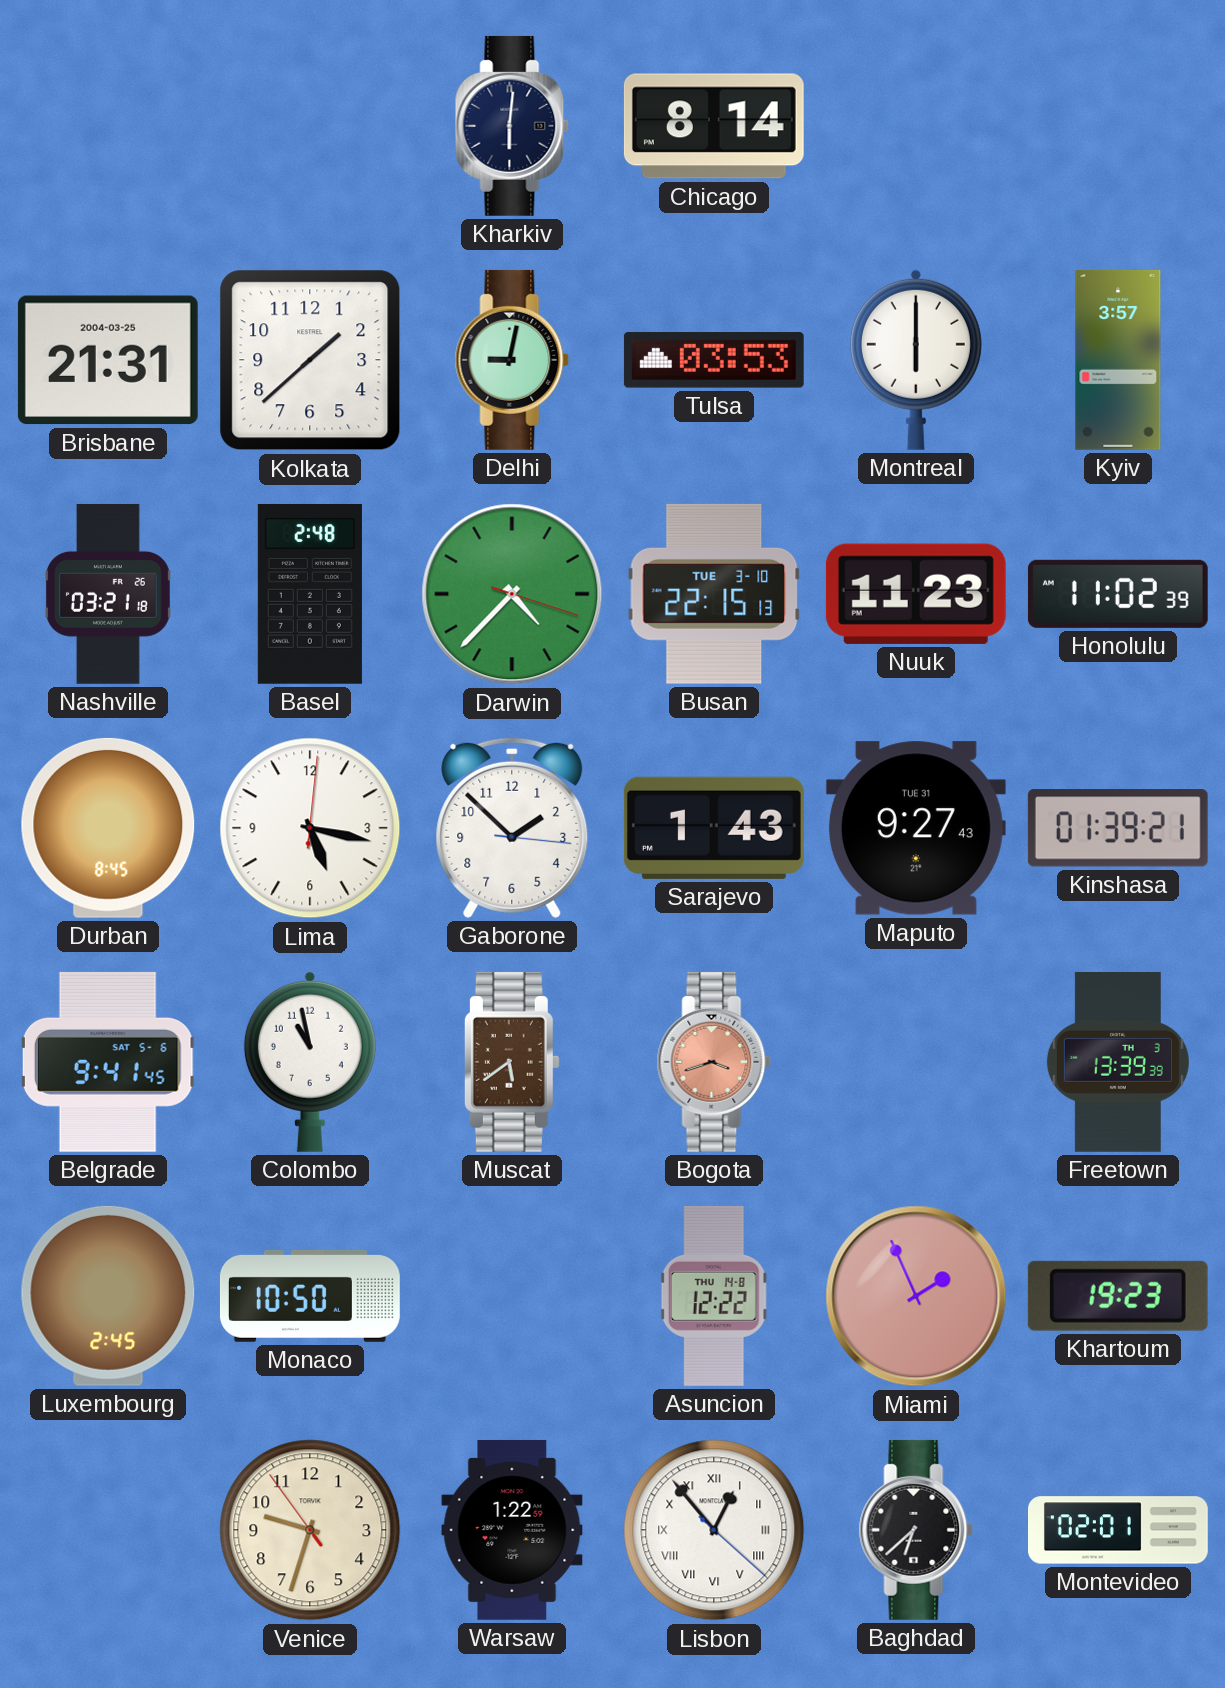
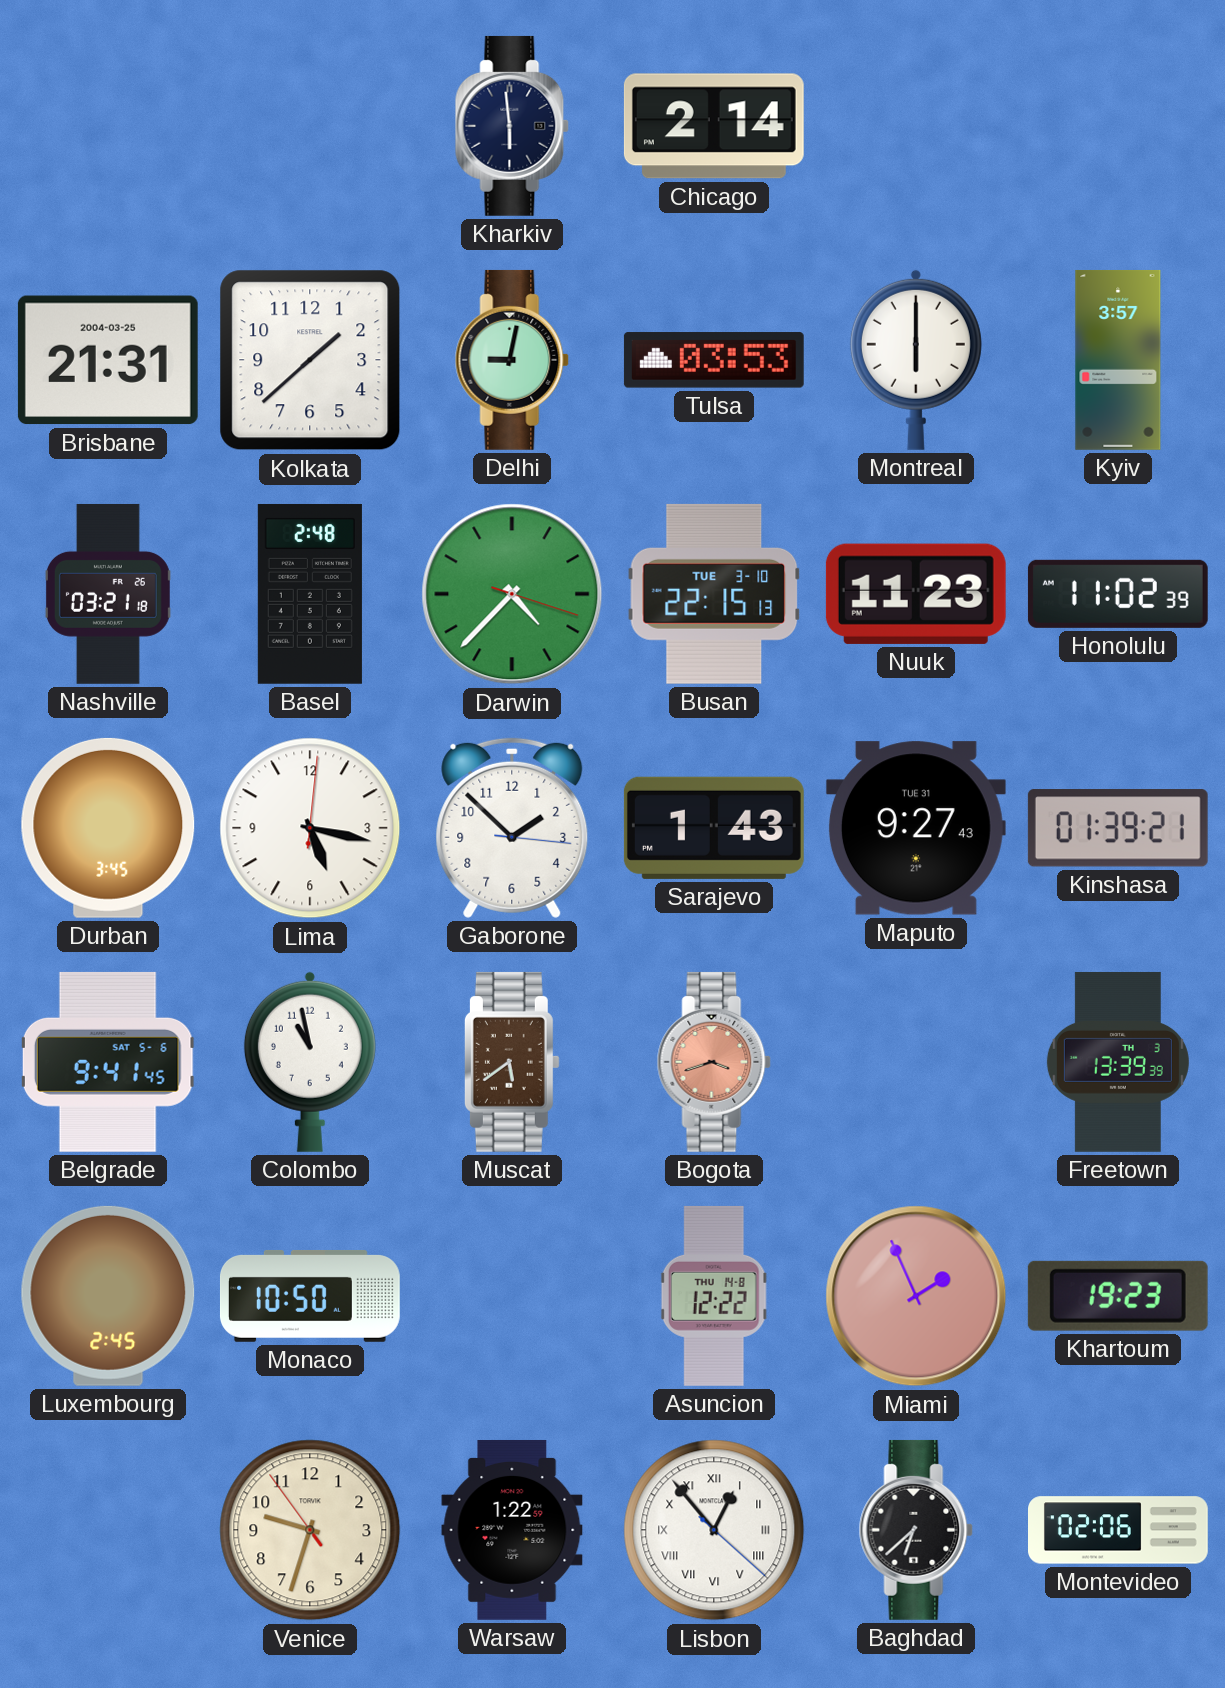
Kharkiv: 6:01 -> 5:59
Chicago: 8:14 -> 2:14
Durban: 8:45 -> 3:45
Montevideo: 02:01 -> 02:06
